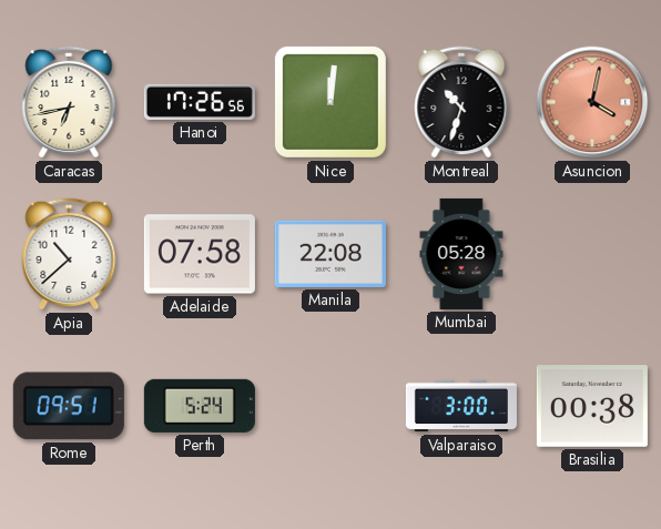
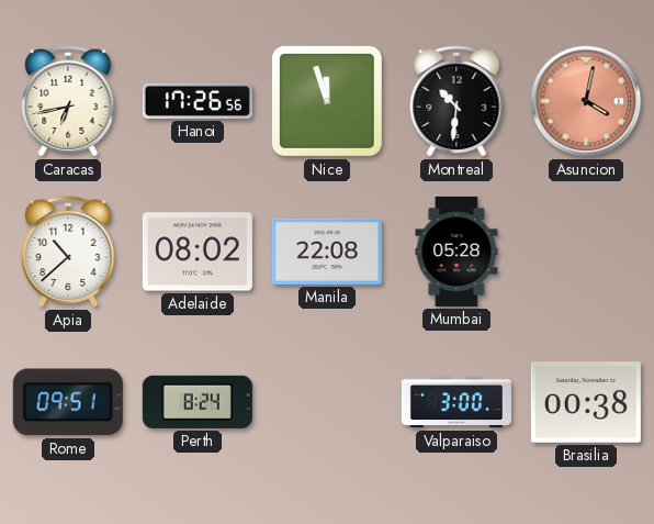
Nice: 12:01 -> 11:57
Montreal: 10:33 -> 10:31
Adelaide: 07:58 -> 08:02
Perth: 5:24 -> 8:24
